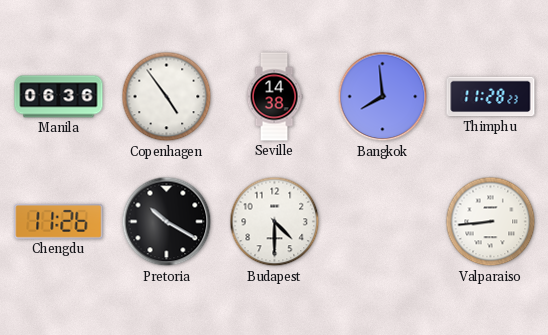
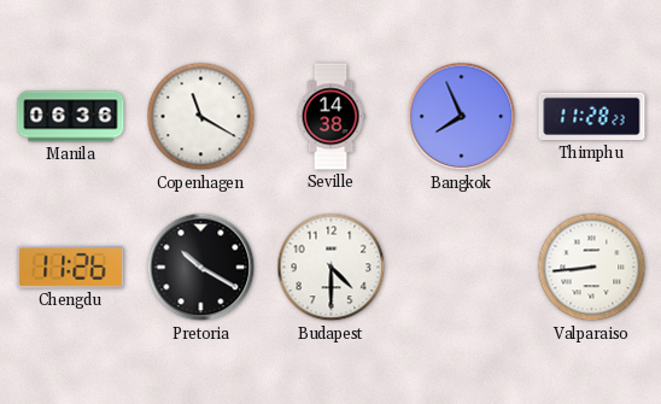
Copenhagen: 4:54 -> 11:20
Bangkok: 7:59 -> 7:56
